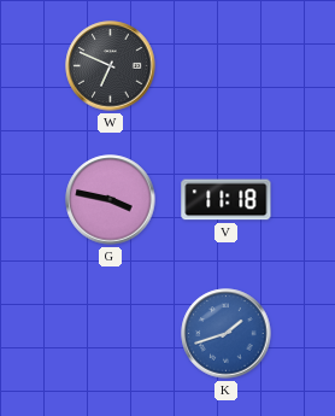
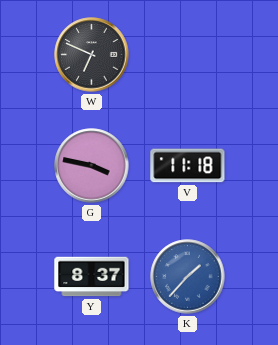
Y: none -> 8:37
K: 1:42 -> 1:37
